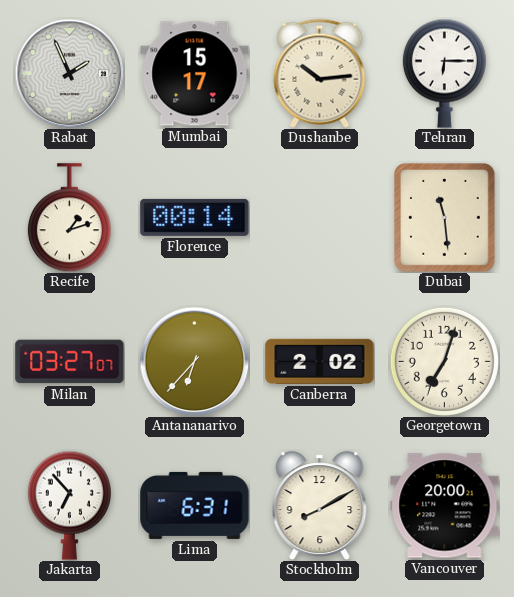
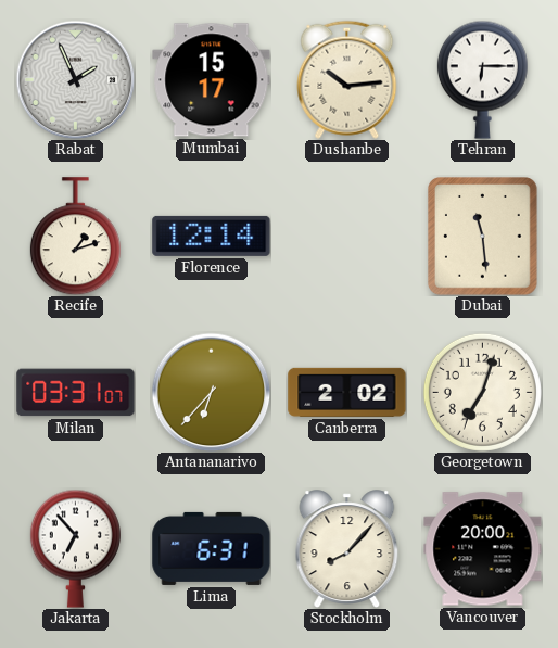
Florence: 00:14 -> 12:14
Milan: 03:27 -> 03:31
Stockholm: 8:10 -> 8:07
